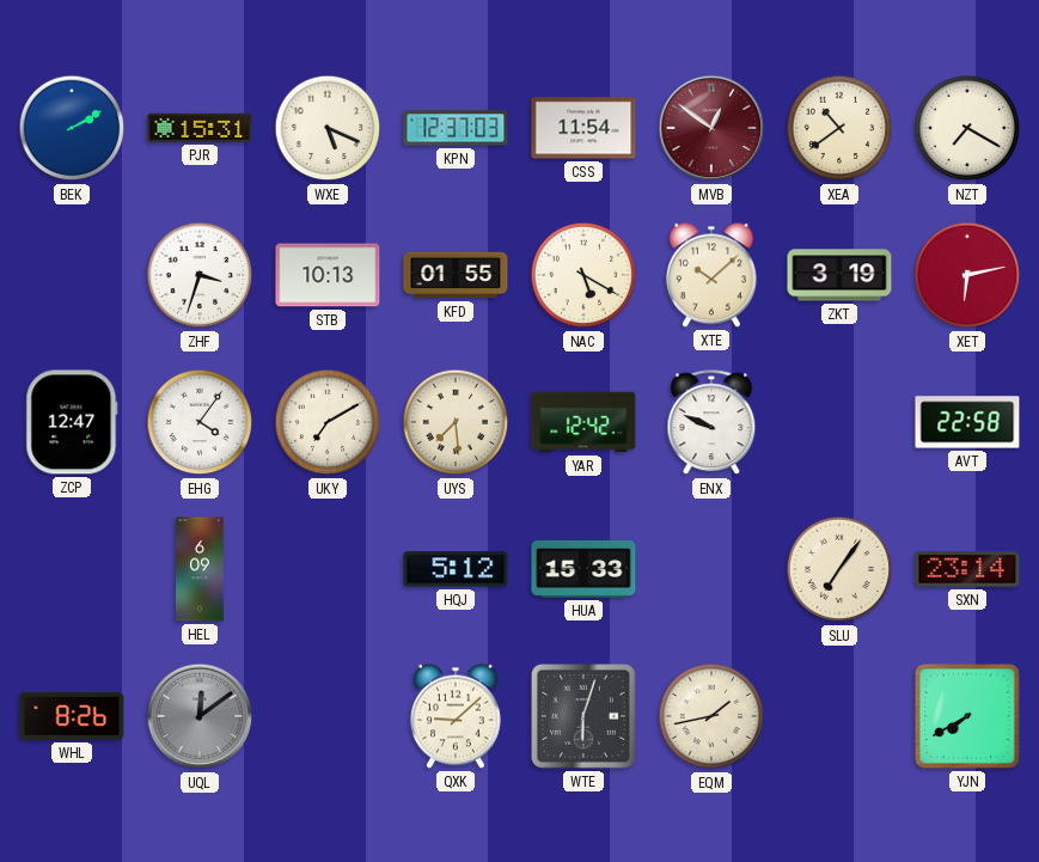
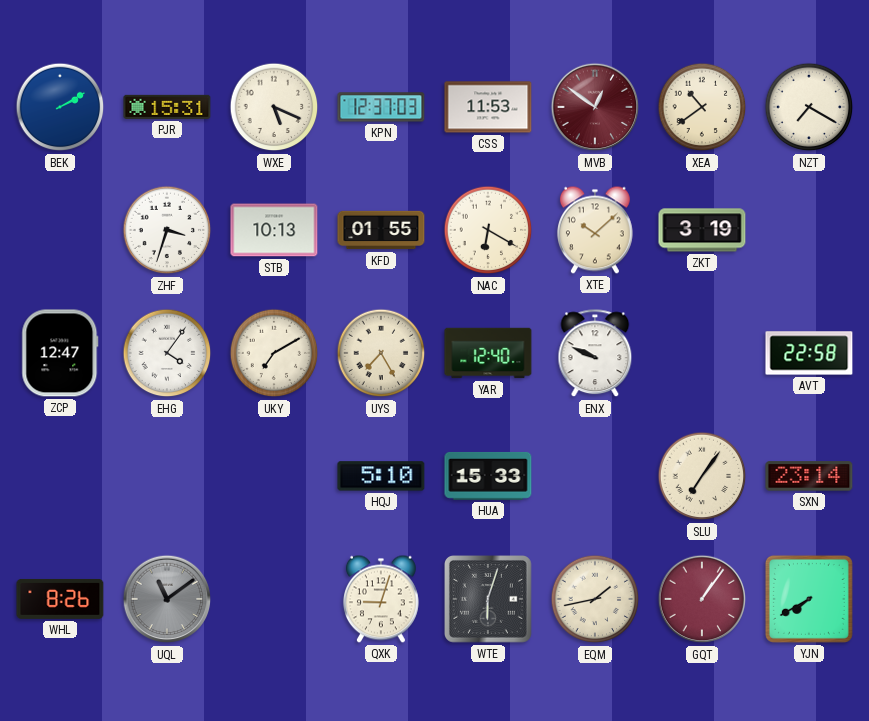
CSS: 11:54 -> 11:53
NAC: 5:20 -> 6:20
XET: 6:13 -> none
UYS: 7:29 -> 7:25
YAR: 12:42 -> 12:40
HEL: 6:09 -> none
HQJ: 5:12 -> 5:10
UQL: 12:09 -> 11:09
QXK: 9:08 -> 9:03
GQT: none -> 1:06
